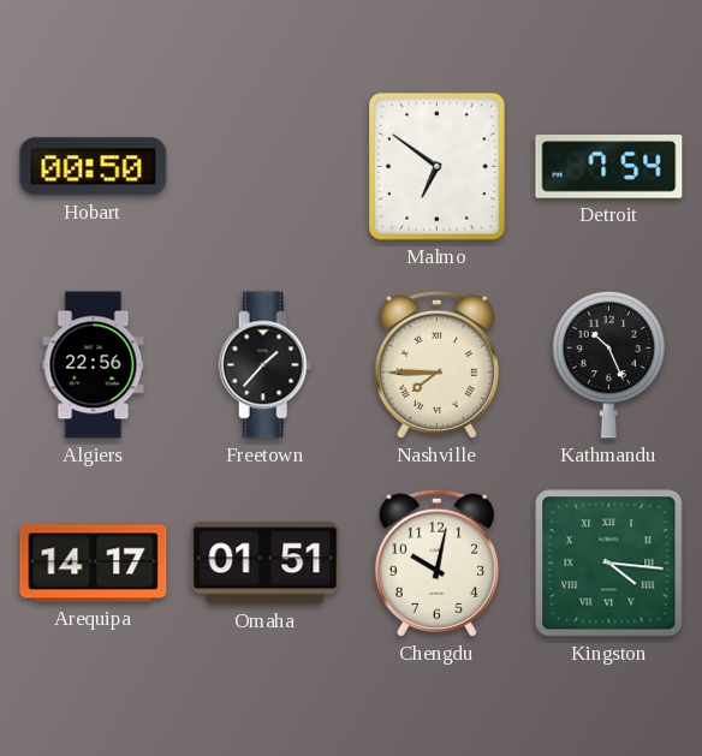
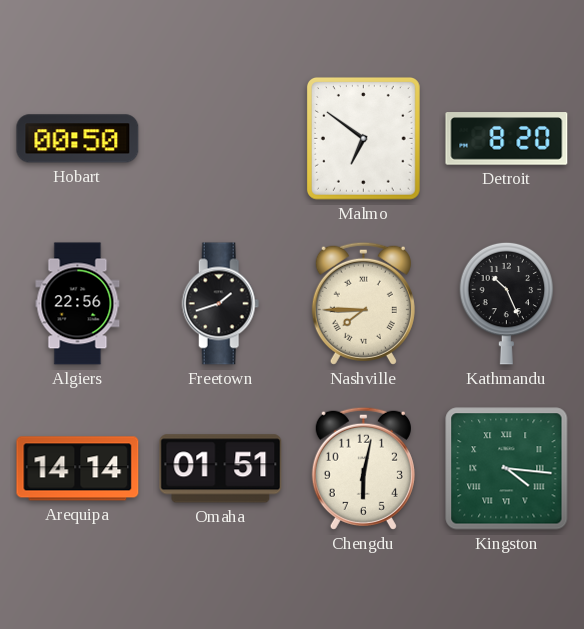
Detroit: 7:54 -> 8:20
Freetown: 1:37 -> 1:42
Arequipa: 14:17 -> 14:14
Chengdu: 10:02 -> 6:02
